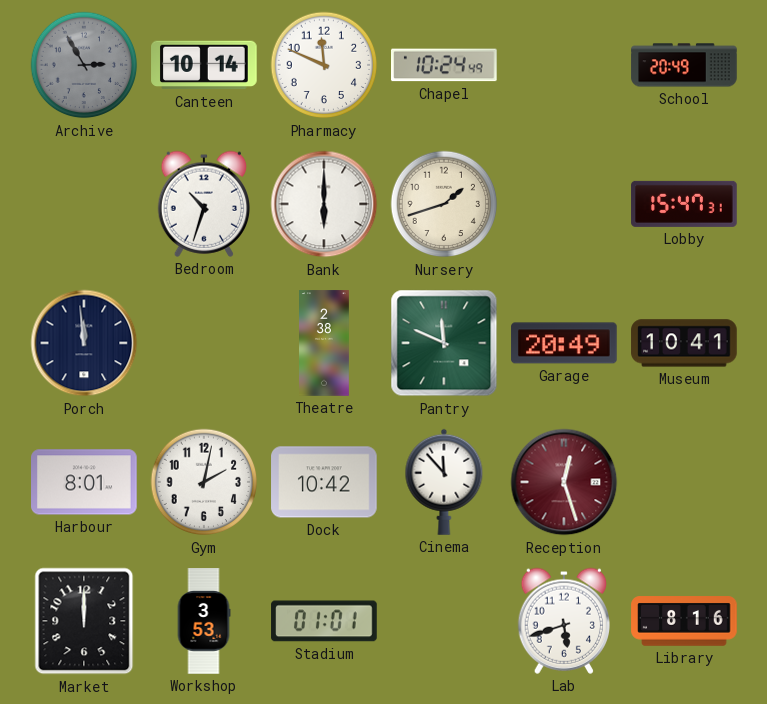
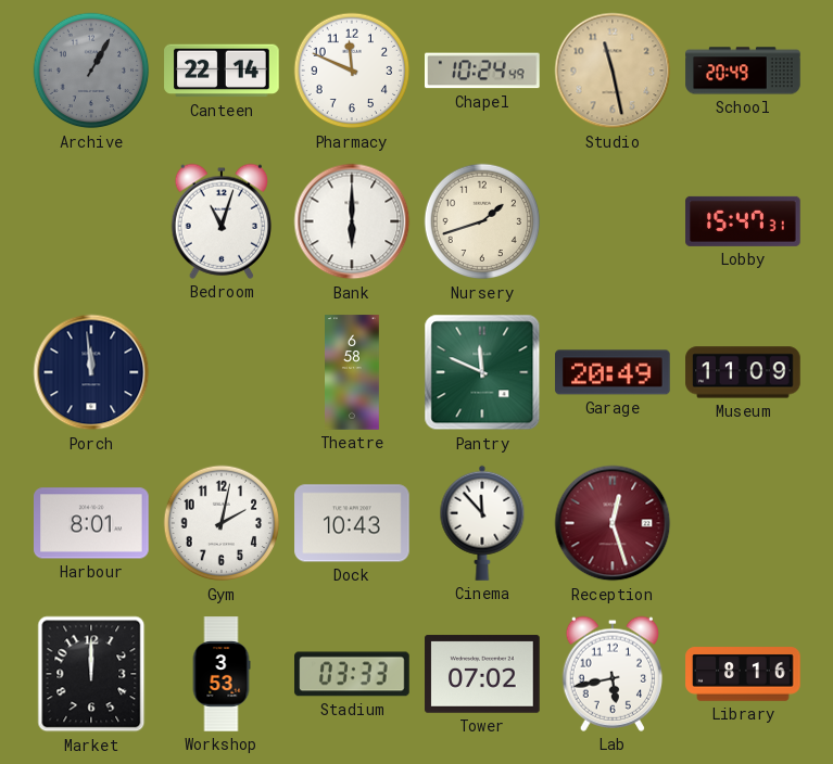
Archive: 2:55 -> 1:05
Canteen: 10:14 -> 22:14
Studio: none -> 11:28
Bedroom: 10:33 -> 11:03
Theatre: 2:38 -> 6:58
Museum: 10:41 -> 11:09
Dock: 10:42 -> 10:43
Stadium: 01:01 -> 03:33
Tower: none -> 07:02
Lab: 5:42 -> 5:43
